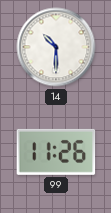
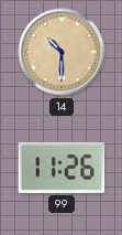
14 dial: white -> champagne
